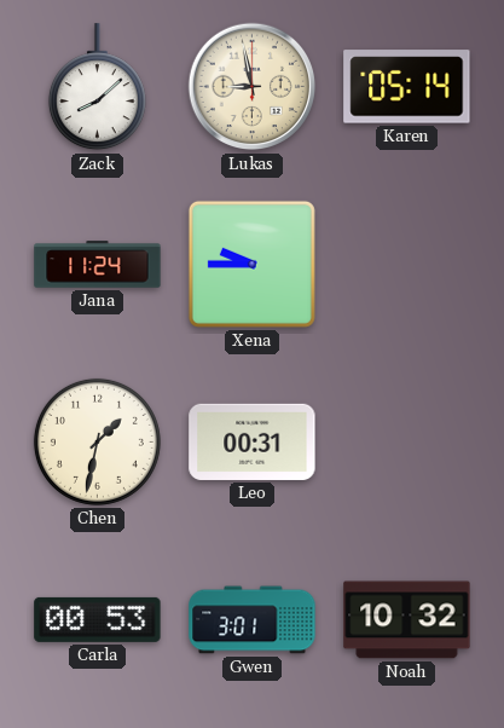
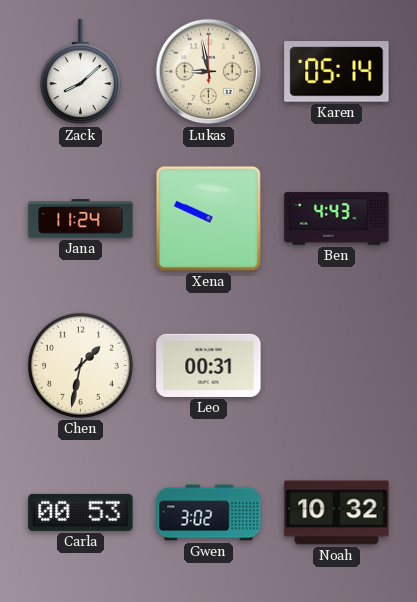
Xena: 9:45 -> 9:49
Ben: none -> 4:43
Gwen: 3:01 -> 3:02
